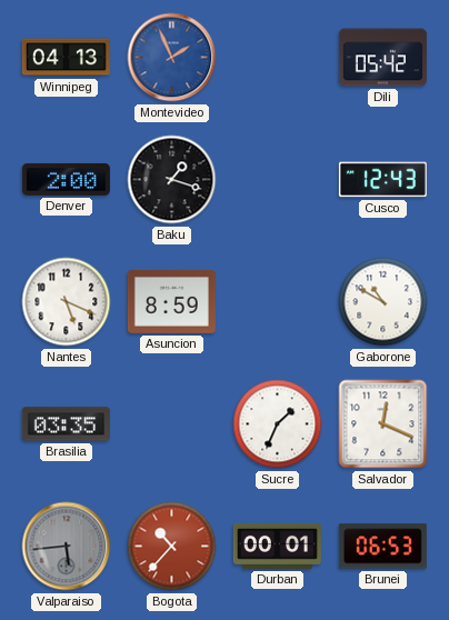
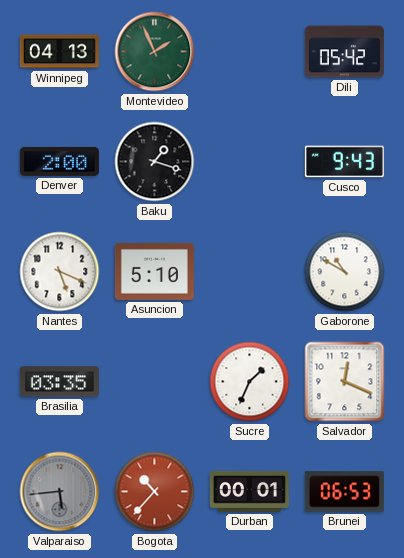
Montevideo dial: blue -> green
Cusco: 12:43 -> 9:43
Asuncion: 8:59 -> 5:10
